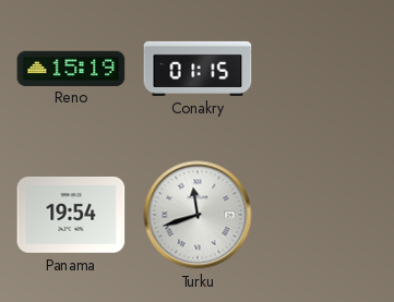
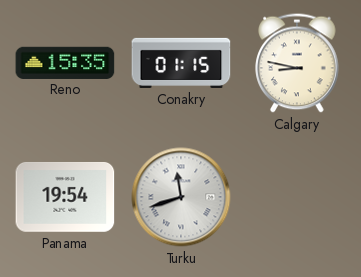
Reno: 15:19 -> 15:35
Calgary: none -> 8:47
